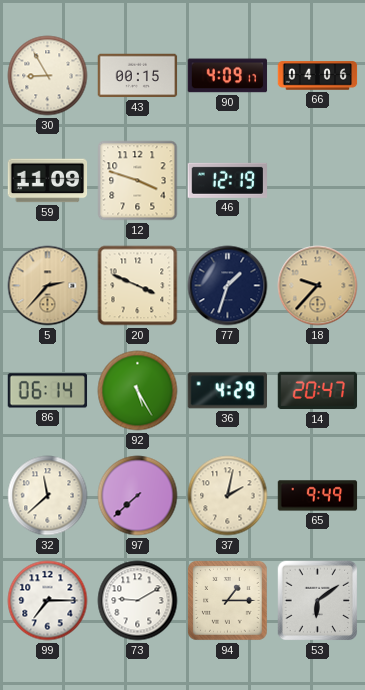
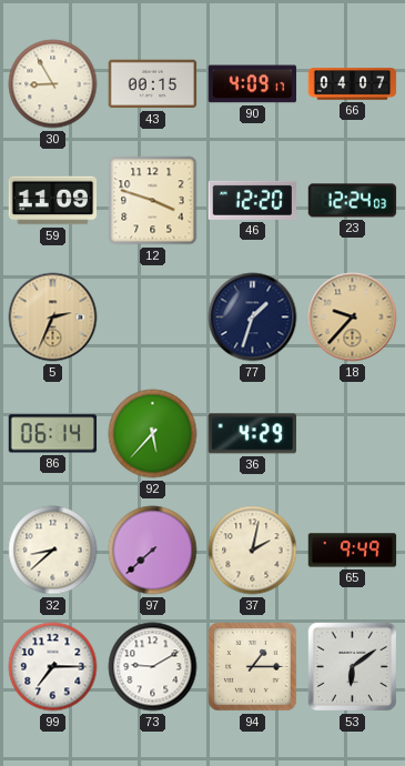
66: 04:06 -> 04:07
46: 12:19 -> 12:20
23: none -> 12:24
5: 2:37 -> 2:34
20: 3:49 -> none
92: 5:25 -> 5:37
14: 20:47 -> none
32: 11:38 -> 8:38
